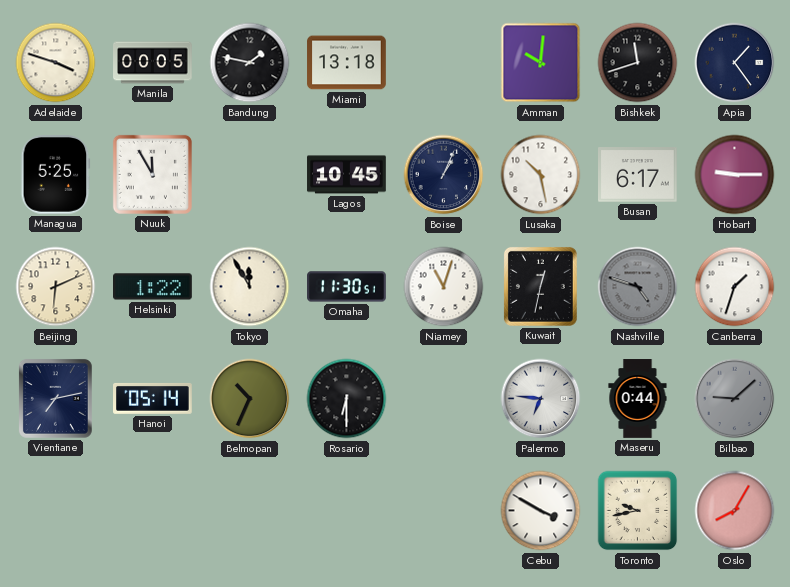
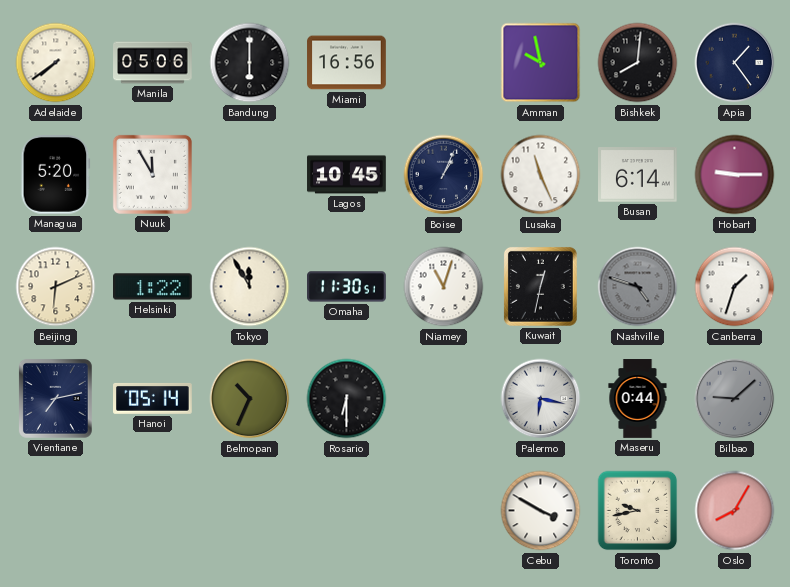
Adelaide: 3:48 -> 7:39
Manila: 00:05 -> 05:06
Bandung: 1:47 -> 6:00
Miami: 13:18 -> 16:56
Amman: 10:01 -> 9:58
Bishkek: 11:42 -> 8:01
Managua: 5:25 -> 5:20
Lusaka: 10:28 -> 11:26
Busan: 6:17 -> 6:14
Palermo: 6:46 -> 6:17
